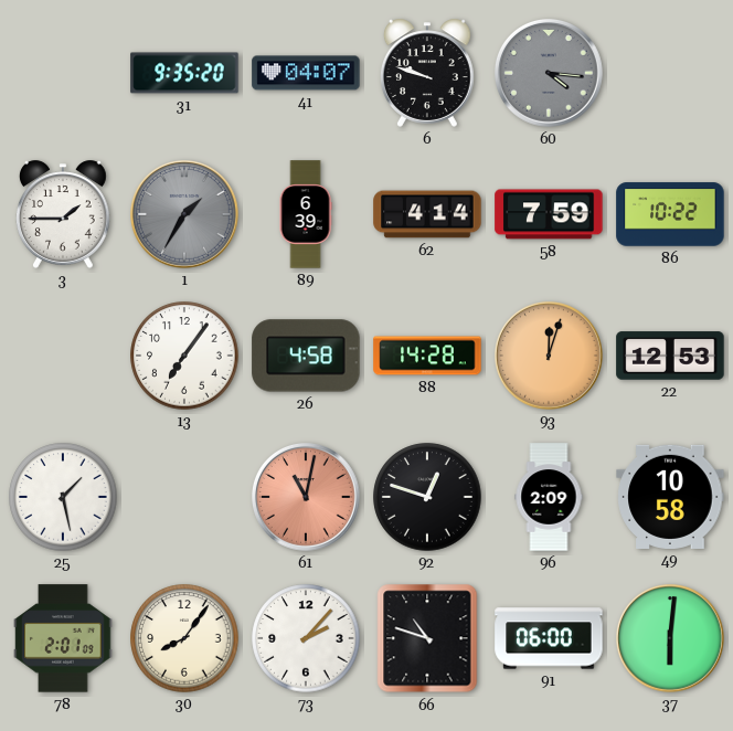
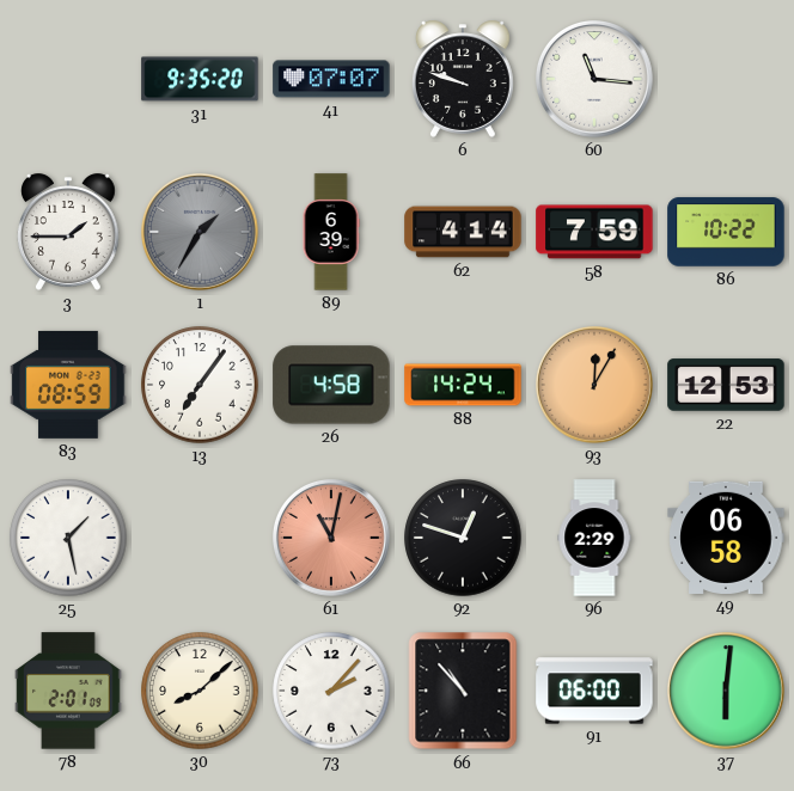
41: 04:07 -> 07:07
60: 4:16 -> 11:16
60 dial: grey -> white
83: none -> 08:59
88: 14:28 -> 14:24
93: 12:03 -> 12:05
96: 2:09 -> 2:29
49: 10:58 -> 06:58
30: 8:06 -> 8:08
66: 10:48 -> 10:53
